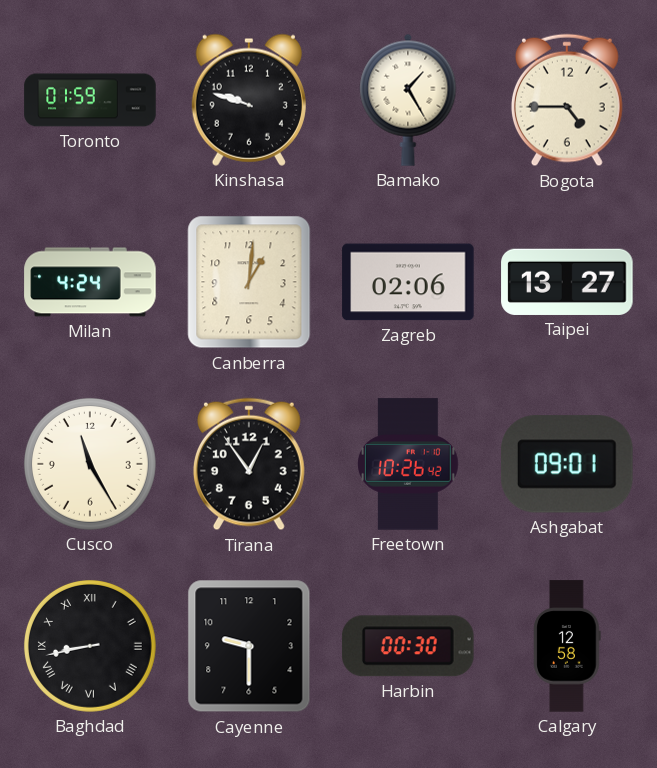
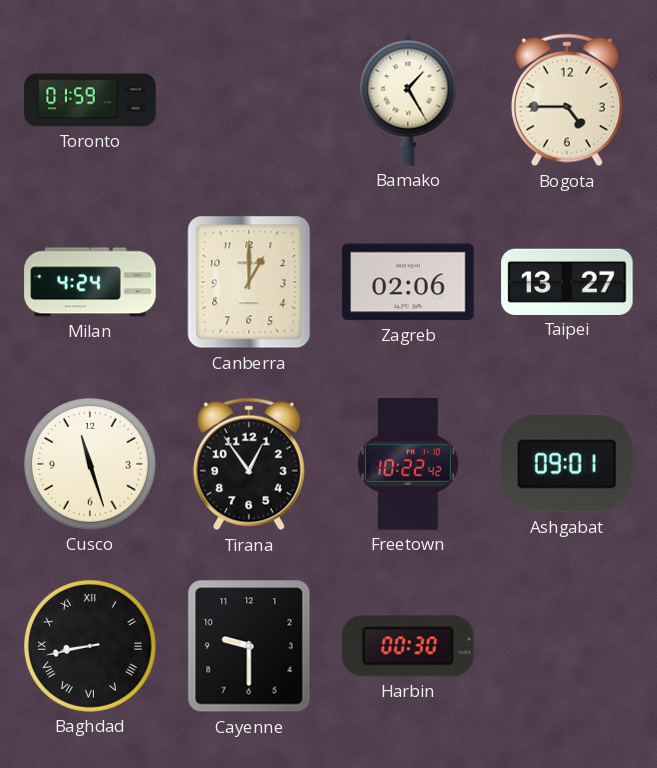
Kinshasa: 9:48 -> none
Canberra: 1:01 -> 1:00
Cusco: 11:25 -> 11:27
Freetown: 10:26 -> 10:22
Calgary: 12:58 -> none
